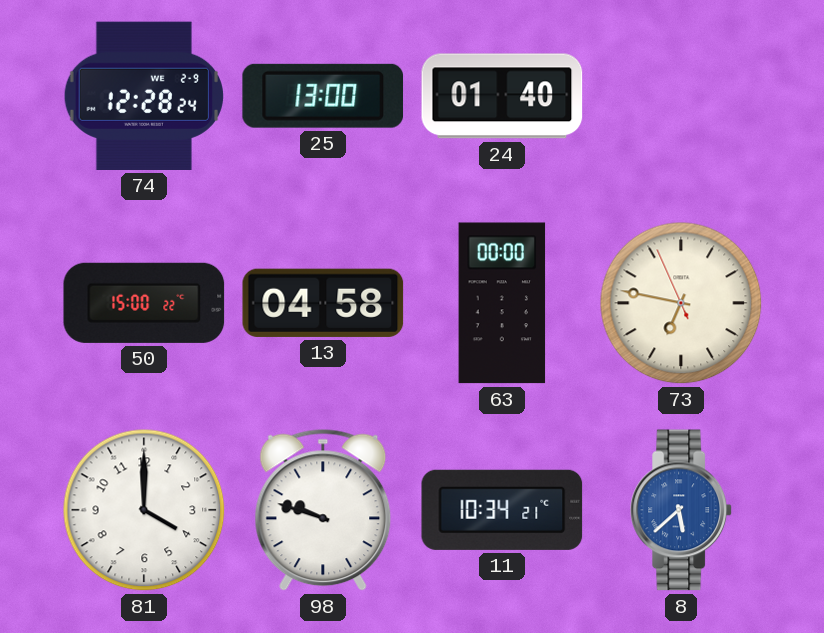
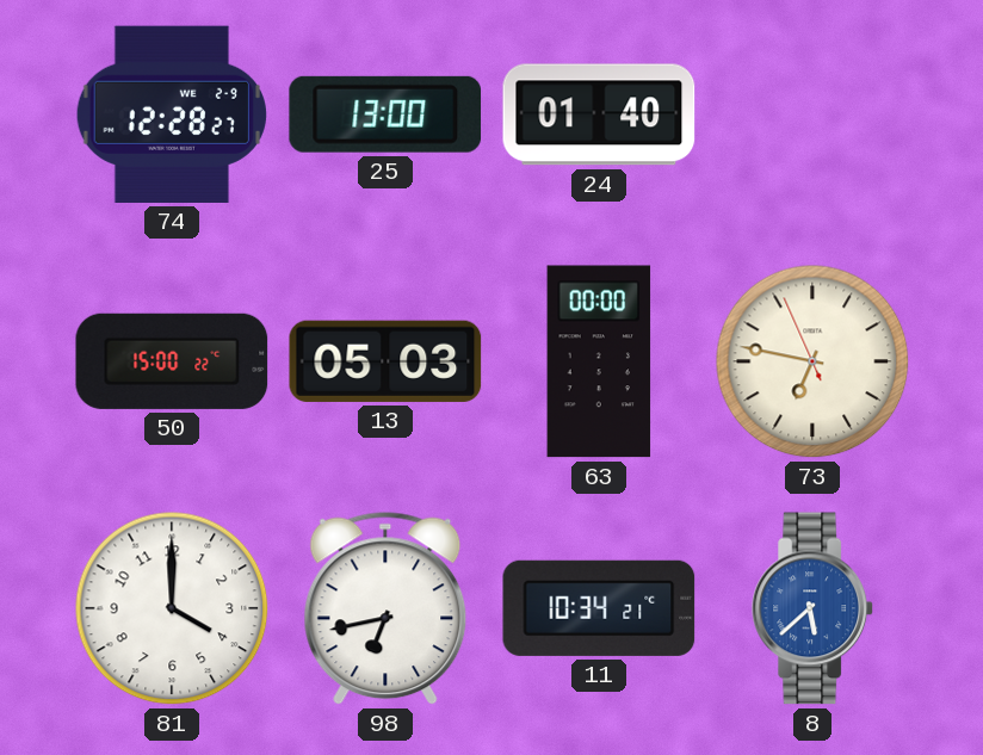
74: 12:28:24 -> 12:28:27
13: 04:58 -> 05:03
98: 9:48 -> 6:43
